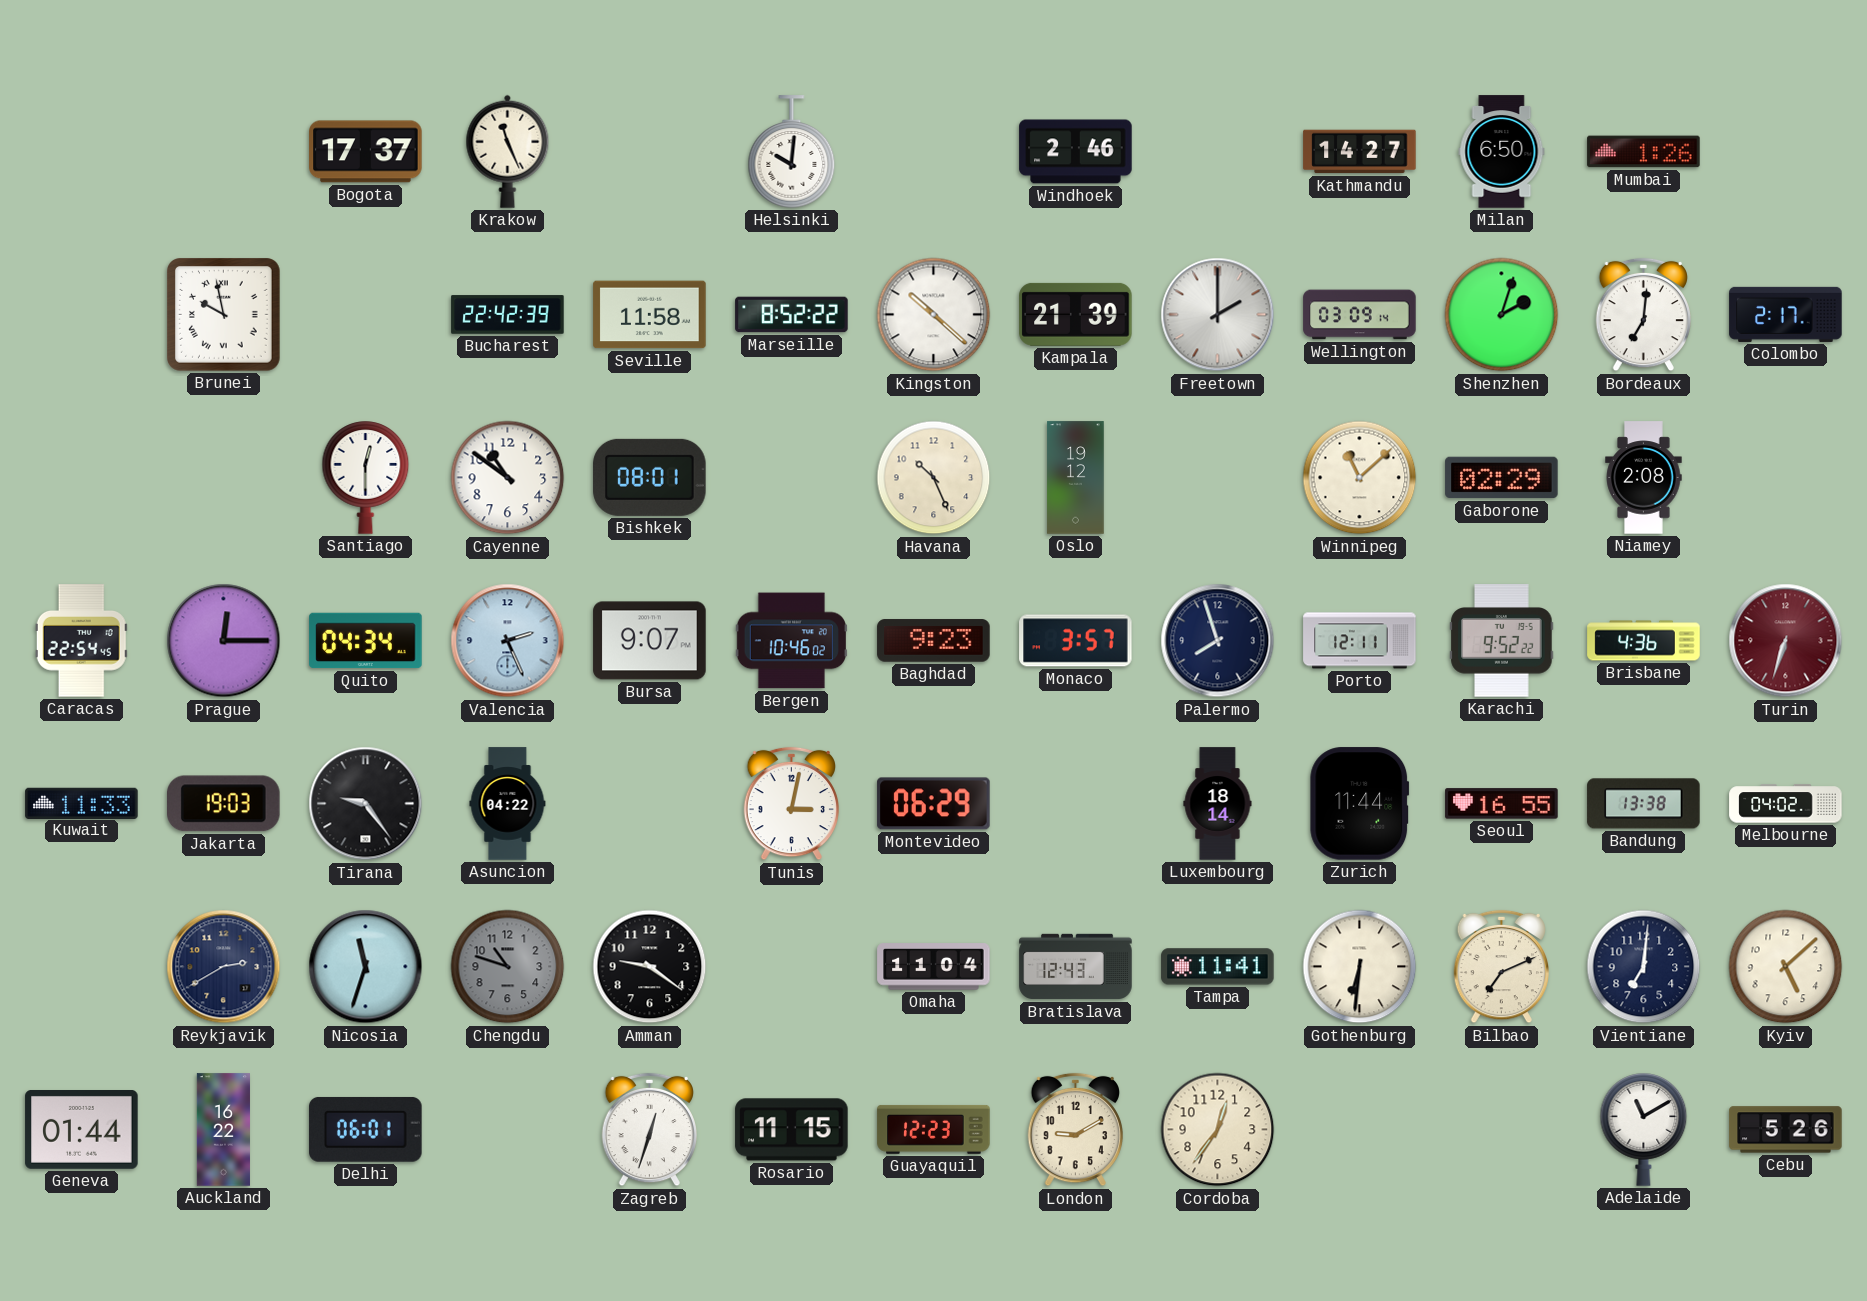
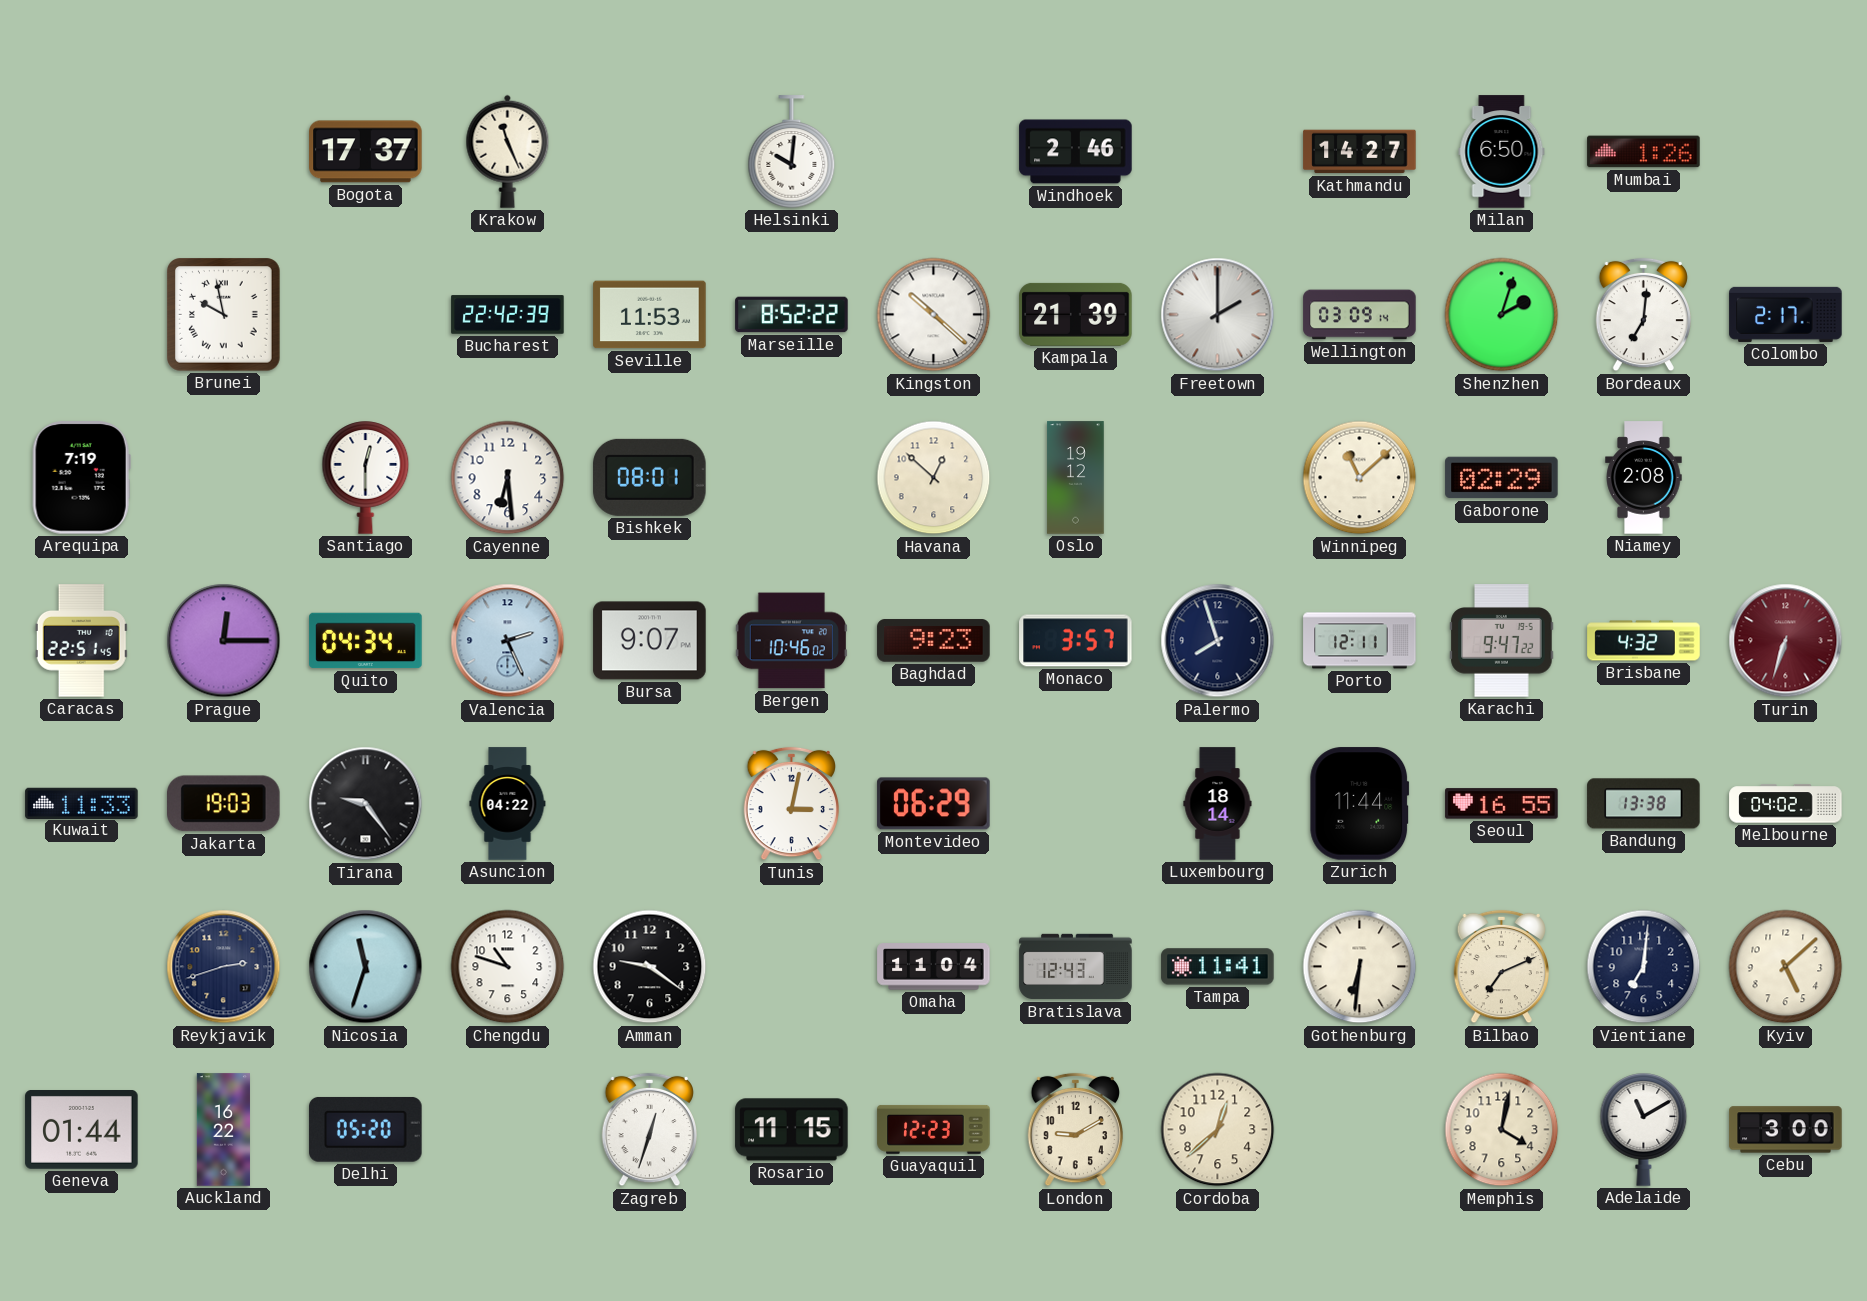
Seville: 11:58 -> 11:53
Arequipa: none -> 7:19
Cayenne: 10:51 -> 6:29
Havana: 10:26 -> 12:52
Caracas: 22:54 -> 22:51
Karachi: 9:52 -> 9:47
Brisbane: 4:36 -> 4:32
Reykjavik: 2:40 -> 2:42
Chengdu dial: grey -> white
Delhi: 06:01 -> 05:20
Cordoba: 12:36 -> 12:38
Memphis: none -> 4:02
Cebu: 5:26 -> 3:00
